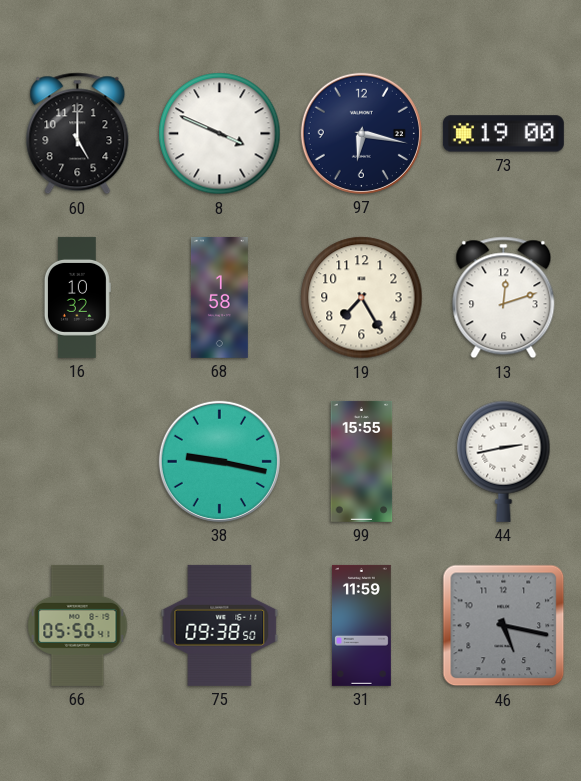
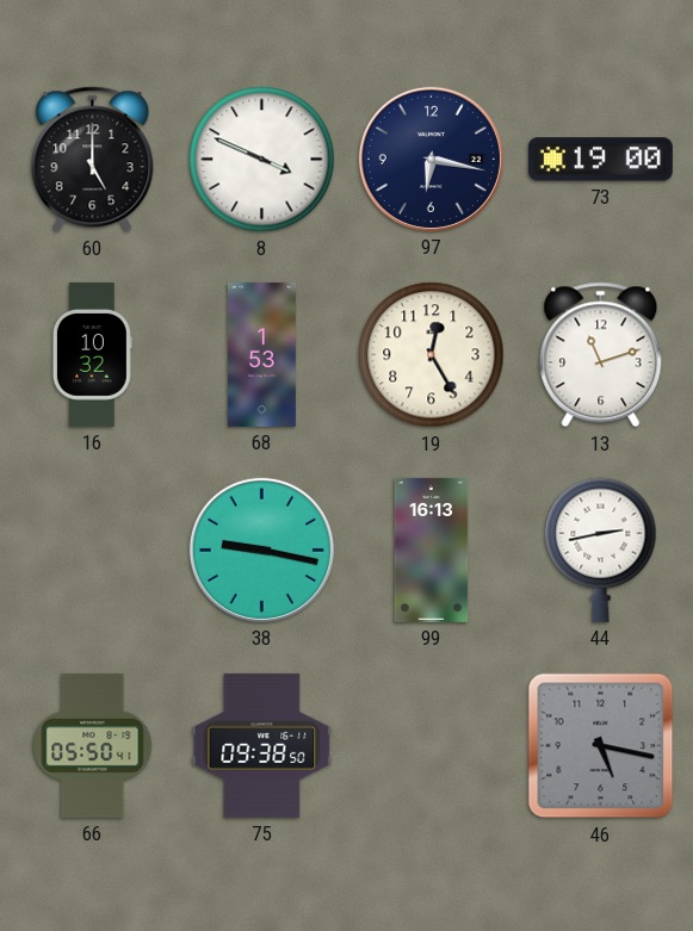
68: 1:58 -> 1:53
19: 7:25 -> 12:25
13: 12:12 -> 11:12
99: 15:55 -> 16:13
31: 11:59 -> none
